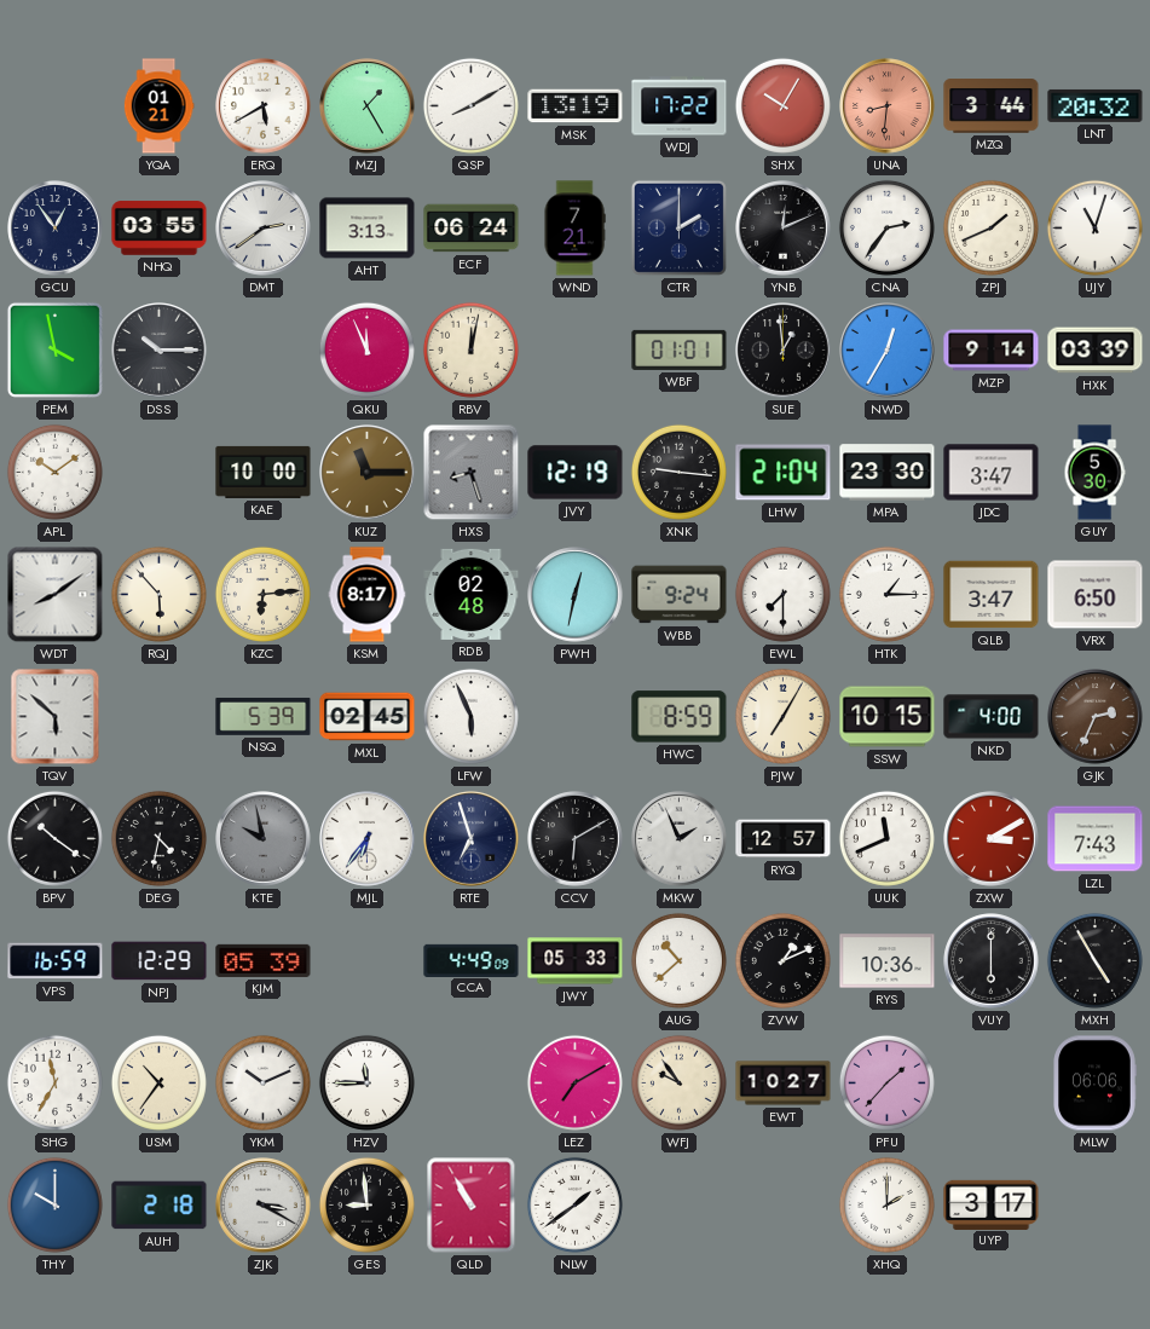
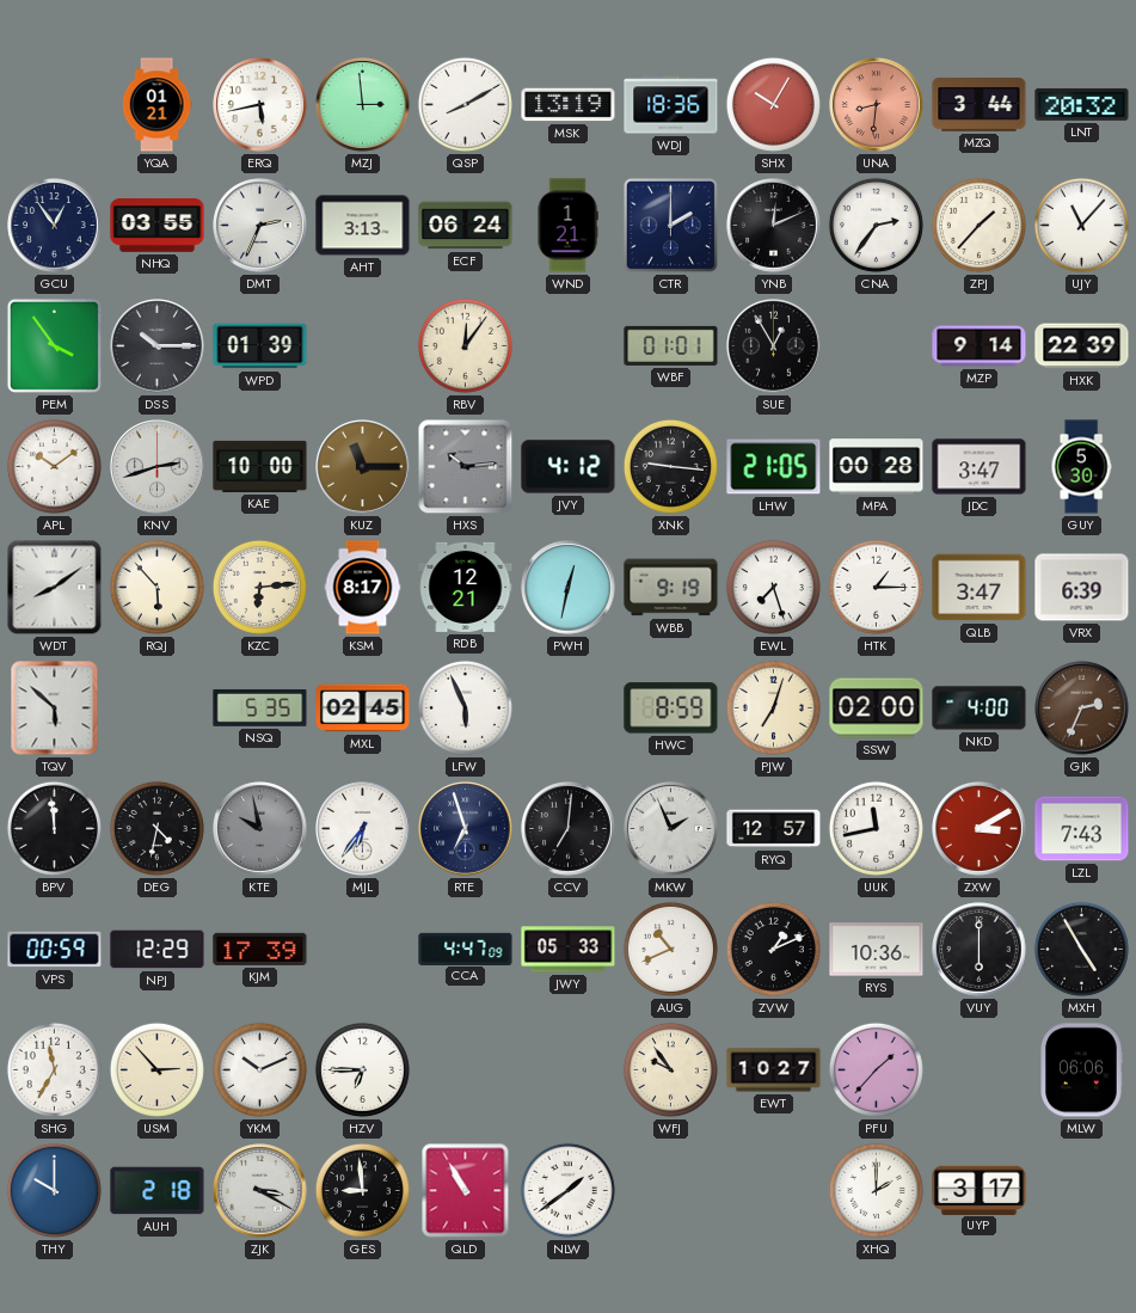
ERQ: 5:40 -> 5:43
MZJ: 1:25 -> 2:59
WDJ: 17:22 -> 18:36
DMT: 2:39 -> 2:34
WND: 7:21 -> 1:21
ZPJ: 1:41 -> 1:37
UJY: 11:03 -> 11:07
PEM: 3:58 -> 3:54
WPD: none -> 01:39
QKU: 11:56 -> none
RBV: 12:02 -> 12:06
SUE: 12:59 -> 12:55
NWD: 12:35 -> none
HXK: 03:39 -> 22:39
KNV: none -> 2:42
HXS: 8:27 -> 10:14
JVY: 12:19 -> 4:12
LHW: 21:04 -> 21:05
MPA: 23:30 -> 00:28
RDB: 02:48 -> 12:21
WBB: 9:24 -> 9:19
EWL: 7:30 -> 7:27
VRX: 6:50 -> 6:39
NSQ: 5:39 -> 5:35
PJW: 7:05 -> 7:03
SSW: 10:15 -> 02:00
BPV: 10:21 -> 11:59
CCV: 6:10 -> 7:01
UUK: 11:41 -> 11:43
VPS: 16:59 -> 00:59
KJM: 05:39 -> 17:39
CCA: 4:49 -> 4:47
AUG: 10:38 -> 10:41
USM: 10:36 -> 2:53
HZV: 11:45 -> 6:45
LEZ: 7:10 -> none
